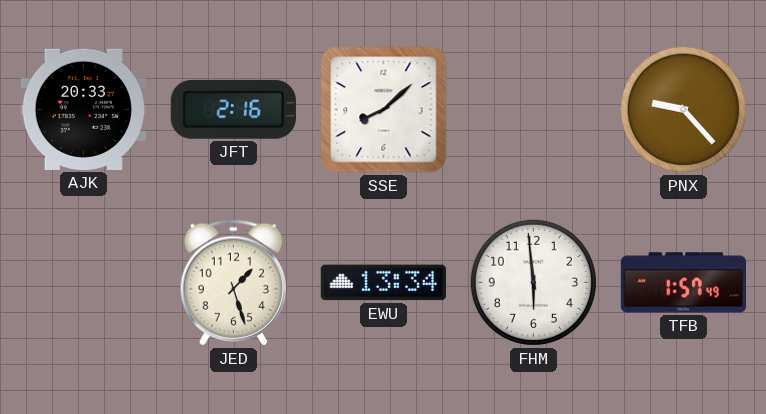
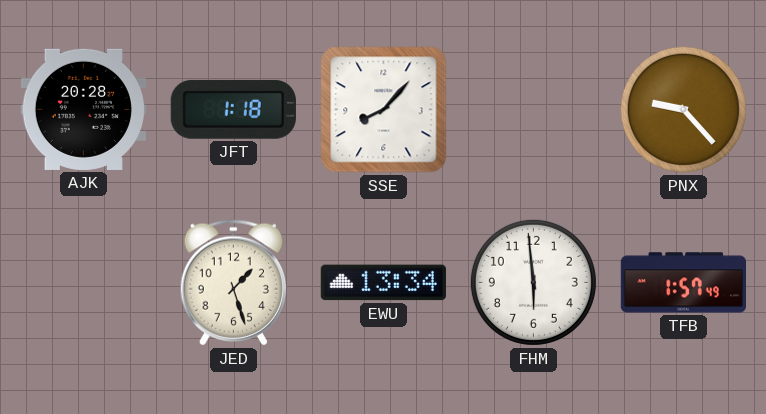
AJK: 20:33 -> 20:28
JFT: 2:16 -> 1:18
SSE: 8:08 -> 8:07
